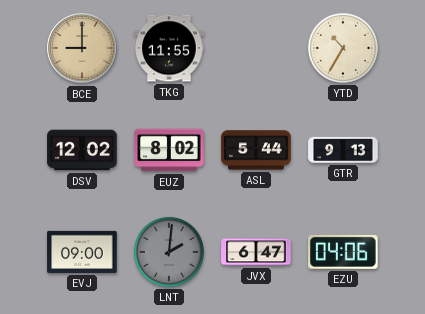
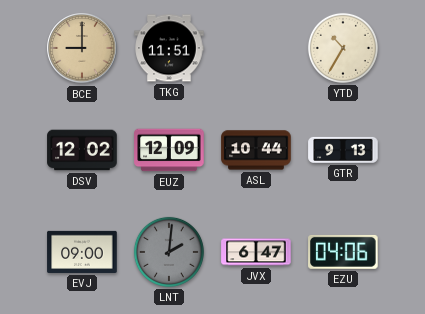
TKG: 11:55 -> 11:51
EUZ: 8:02 -> 12:09
ASL: 5:44 -> 10:44
